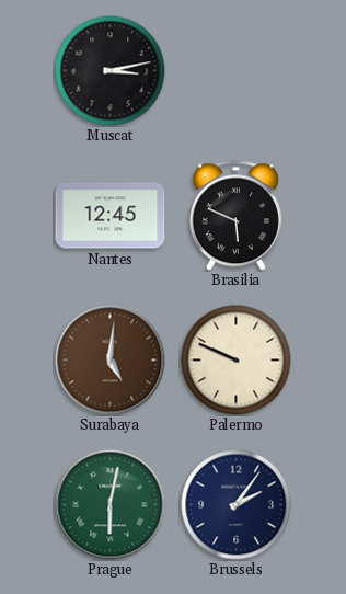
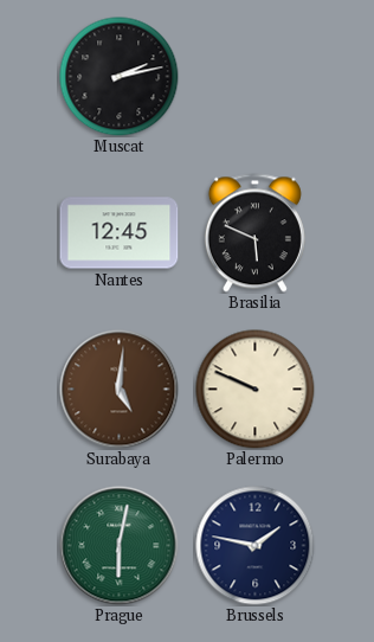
Muscat: 3:13 -> 2:13
Brussels: 2:06 -> 1:47
